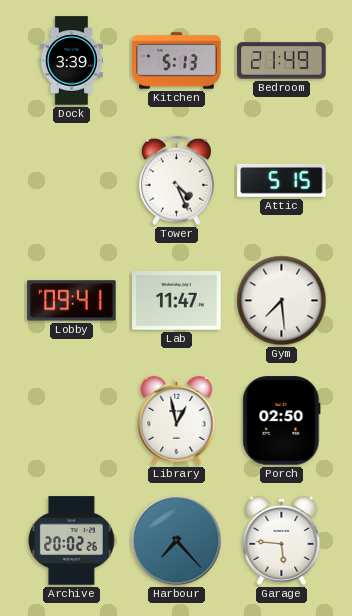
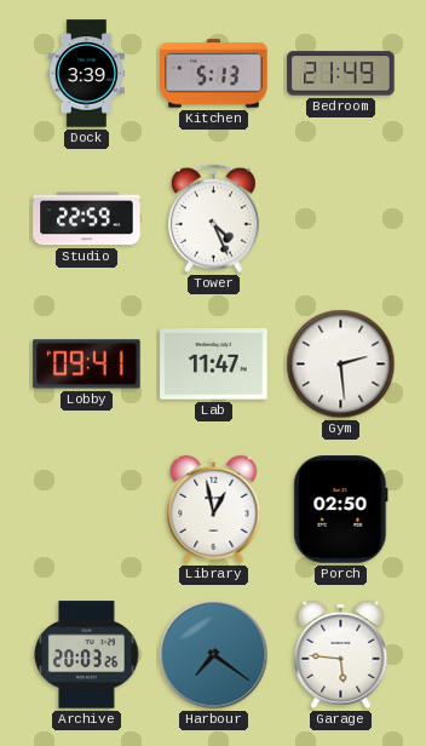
Studio: none -> 22:59
Attic: 5:15 -> none
Gym: 7:29 -> 2:29
Archive: 20:02 -> 20:03
Harbour: 7:23 -> 7:21
